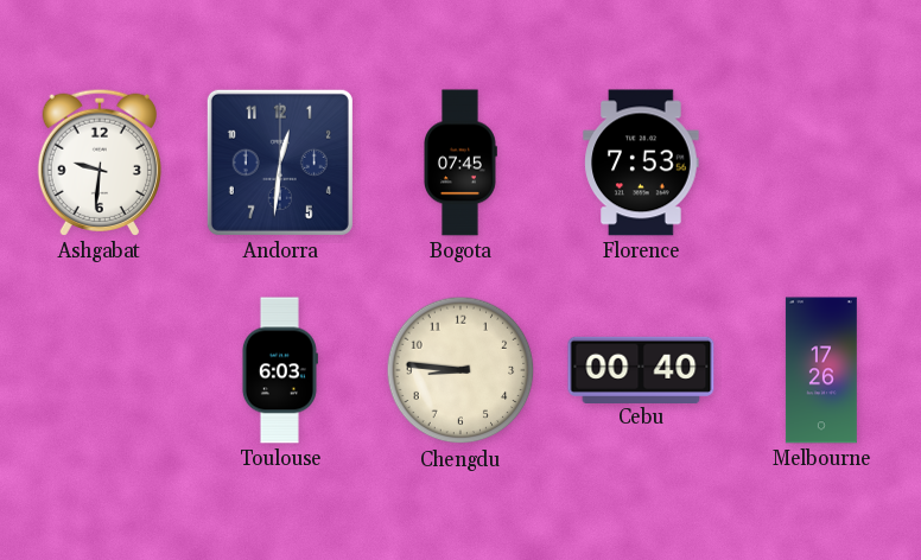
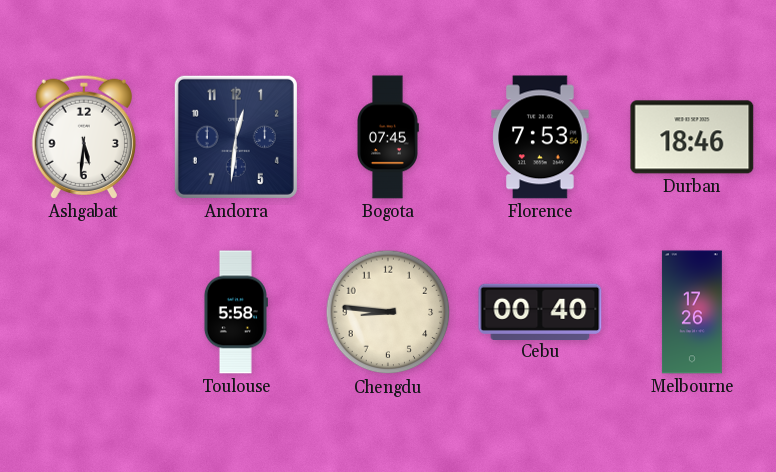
Ashgabat: 9:31 -> 5:31
Durban: none -> 18:46
Toulouse: 6:03 -> 5:58
